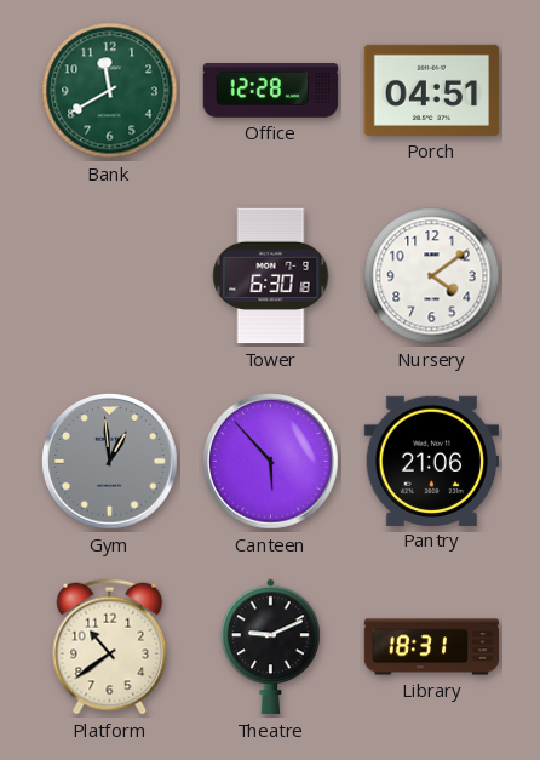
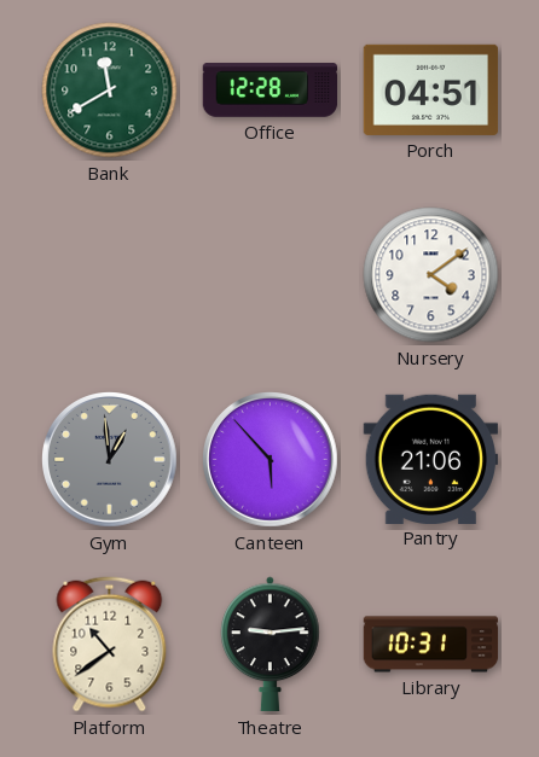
Tower: 6:30 -> none
Theatre: 9:11 -> 9:14
Library: 18:31 -> 10:31
